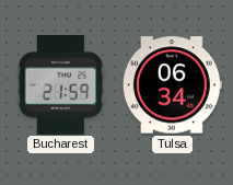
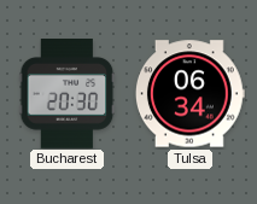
Bucharest: 21:59 -> 20:30
